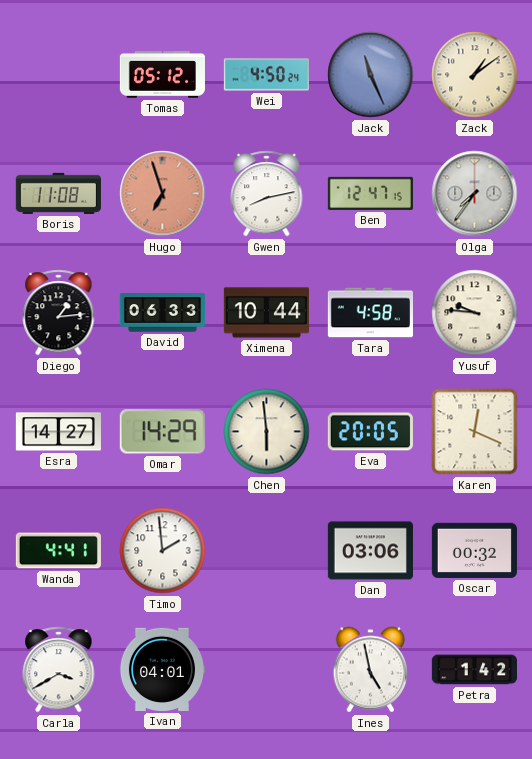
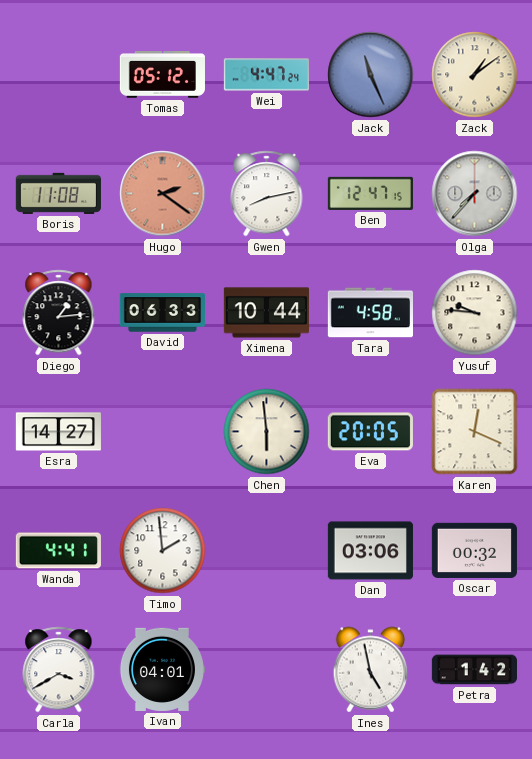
Wei: 4:50 -> 4:47
Hugo: 6:57 -> 2:21
Olga: 7:36 -> 7:37
Omar: 14:29 -> none
